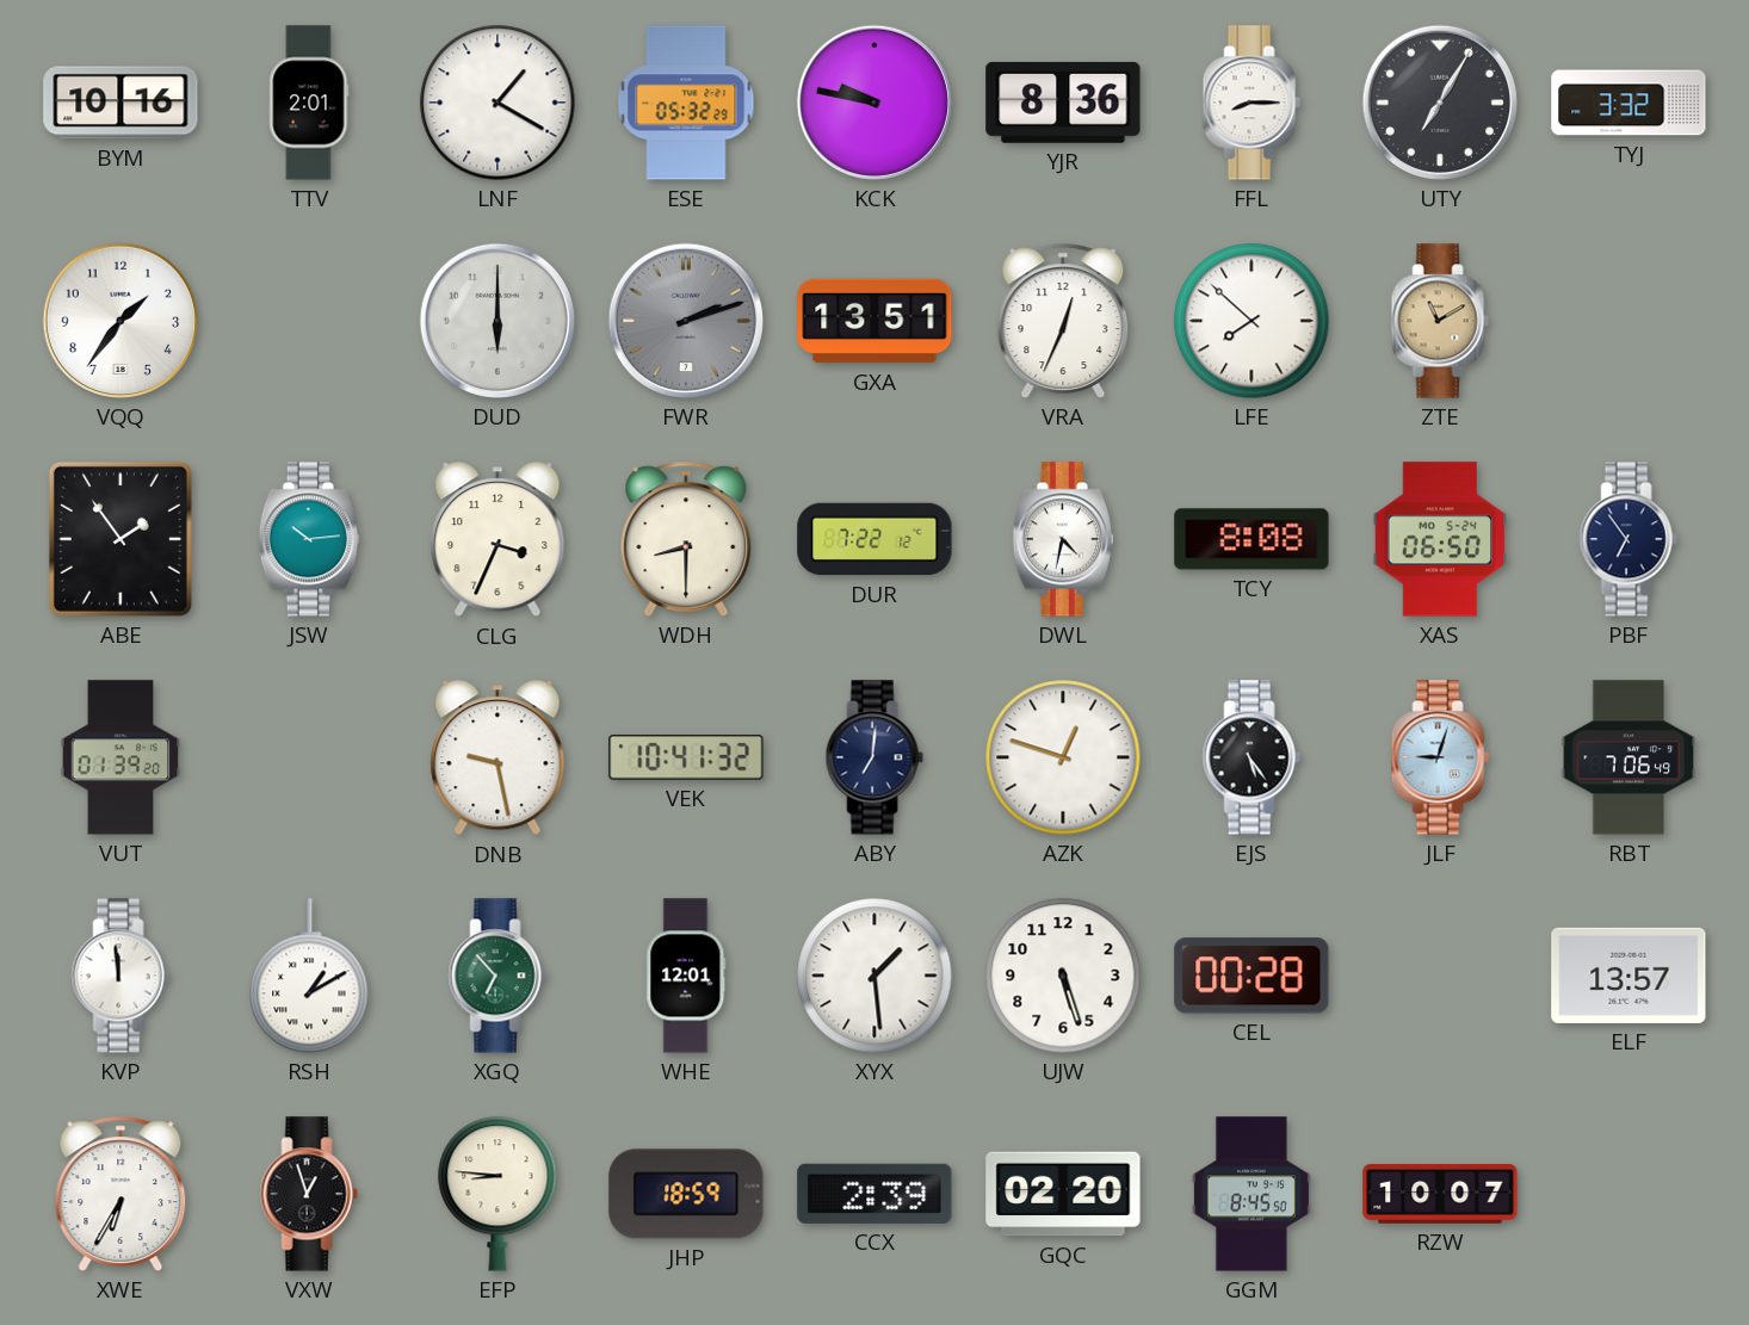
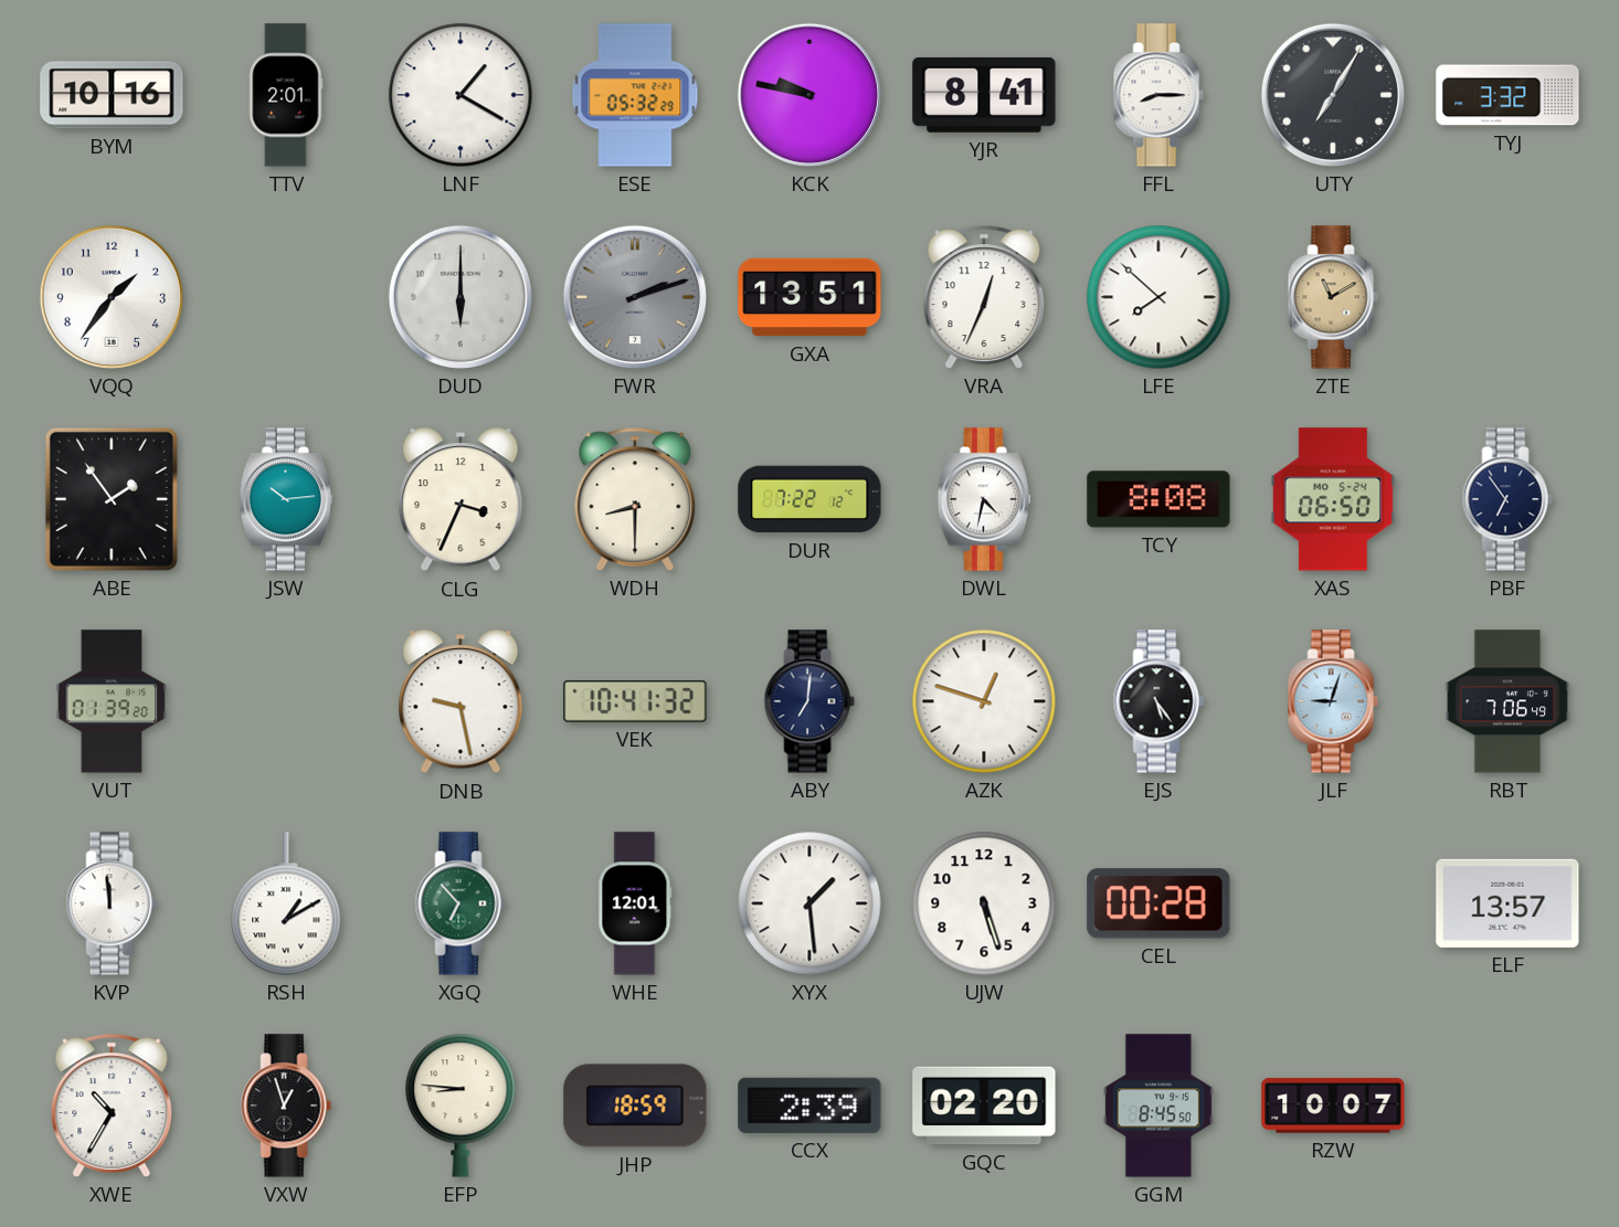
YJR: 8:36 -> 8:41
XWE: 6:35 -> 10:35
